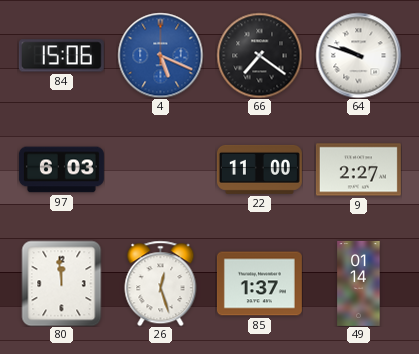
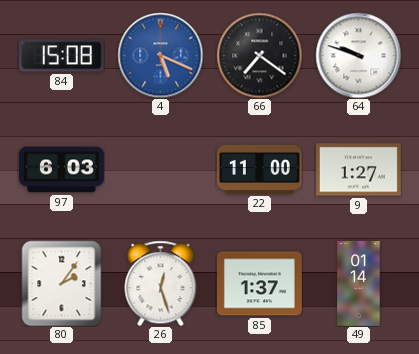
84: 15:06 -> 15:08
9: 2:27 -> 1:27
80: 11:59 -> 2:06
